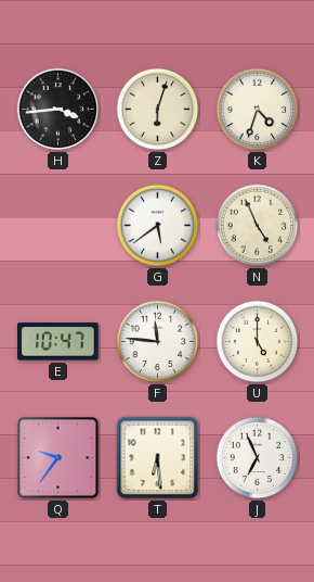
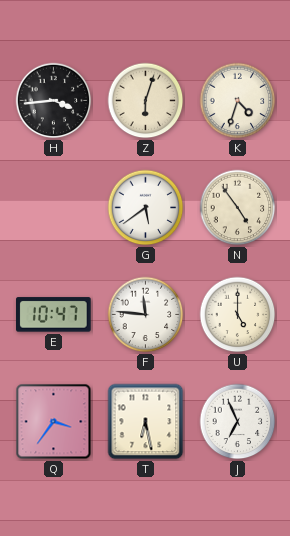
N: 4:56 -> 4:54
Q: 9:36 -> 3:36
T: 6:29 -> 6:28
